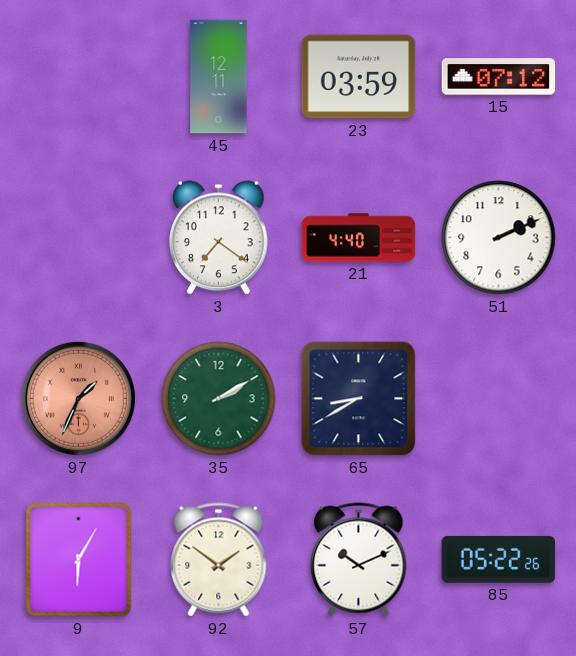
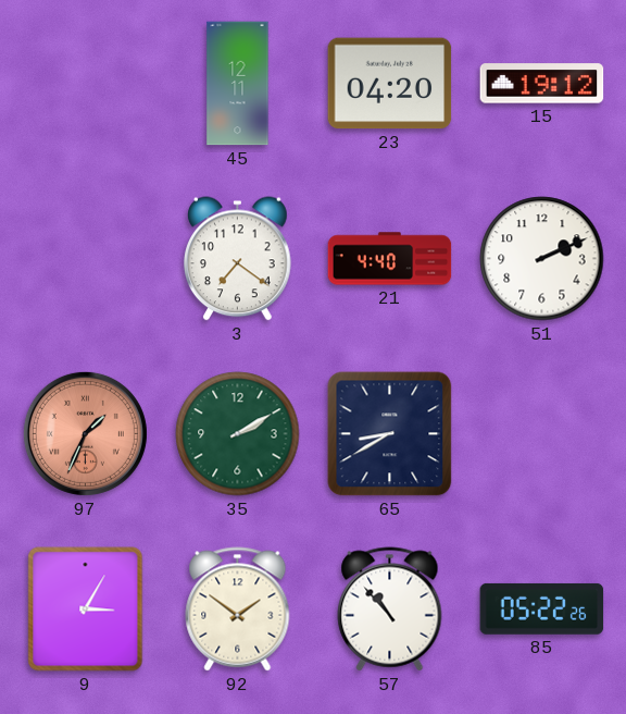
23: 03:59 -> 04:20
15: 07:12 -> 19:12
9: 6:05 -> 3:05
57: 10:11 -> 10:53
